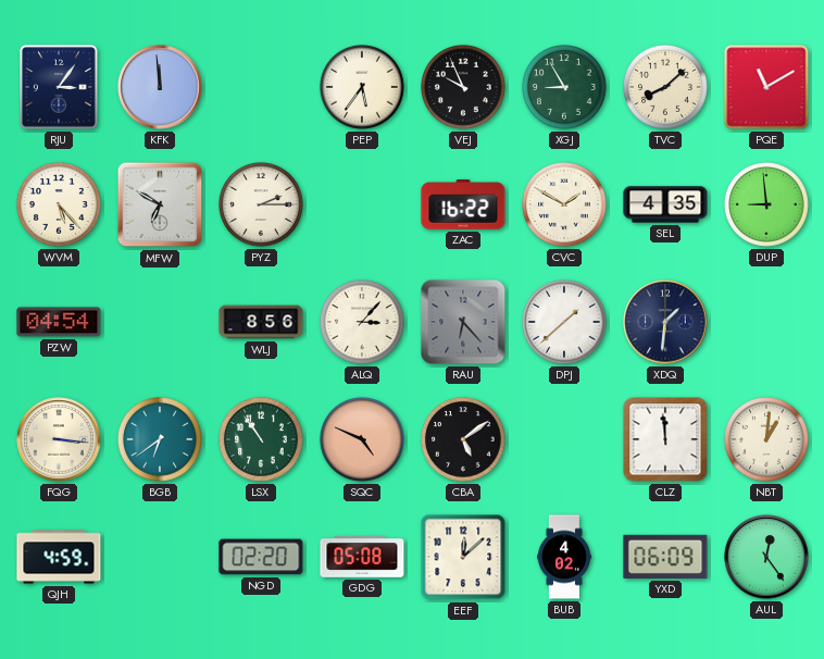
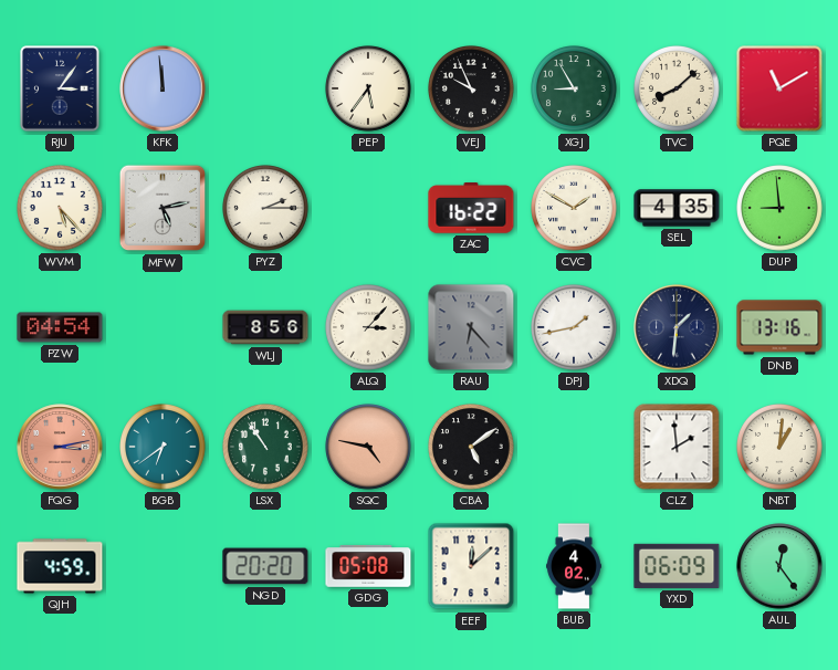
MFW: 6:50 -> 5:13
DPJ: 1:38 -> 1:43
DNB: none -> 13:16
FQG: 3:16 -> 3:13
FQG dial: cream -> salmon
SQC: 4:49 -> 4:47
CLZ: 11:59 -> 1:59
NGD: 02:20 -> 20:20
